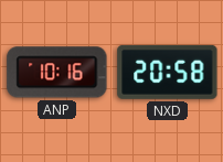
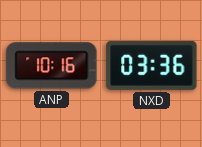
NXD: 20:58 -> 03:36
